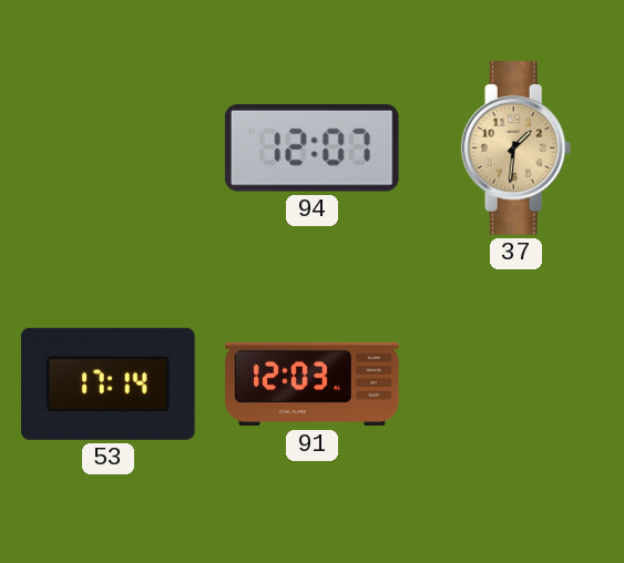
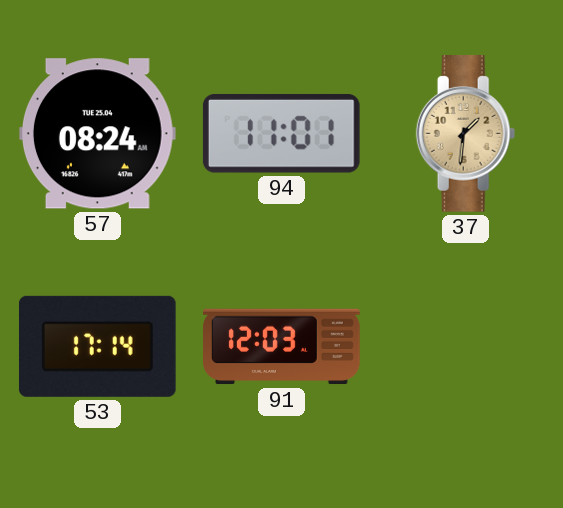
57: none -> 08:24
94: 12:07 -> 11:01
